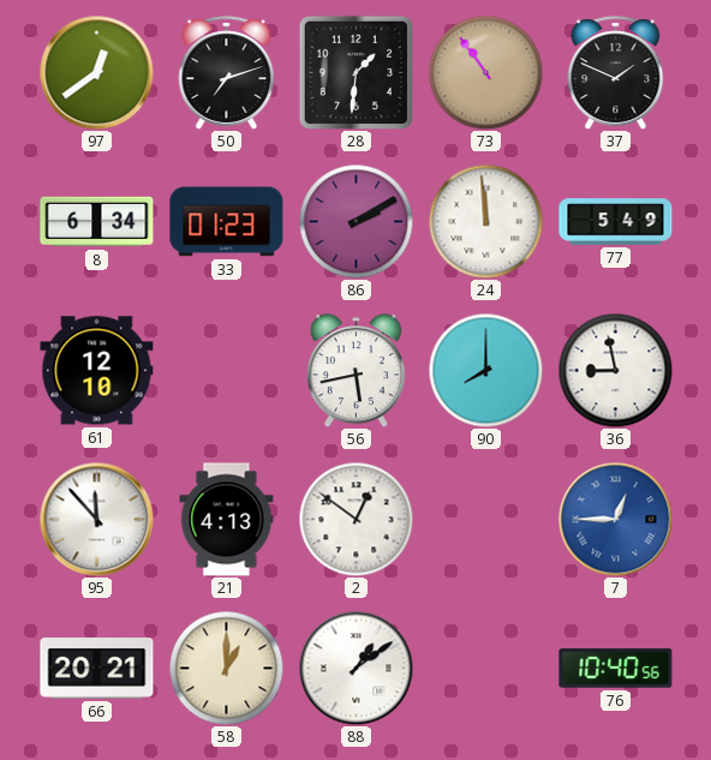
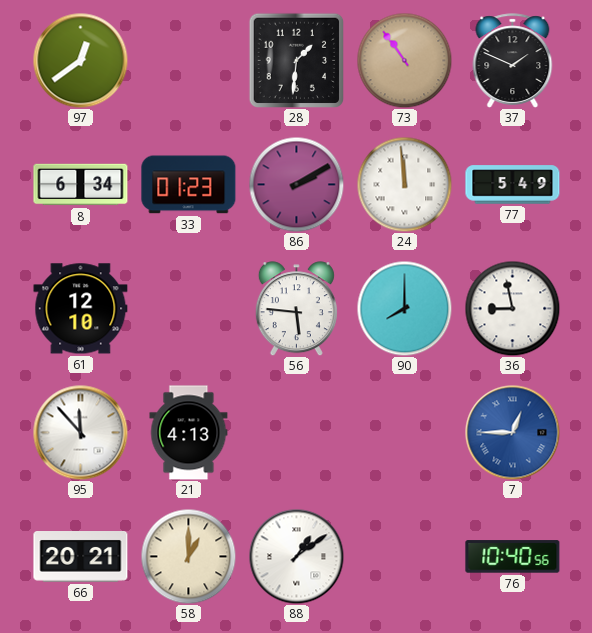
50: 7:12 -> none
56: 5:43 -> 5:46
2: 12:51 -> none
